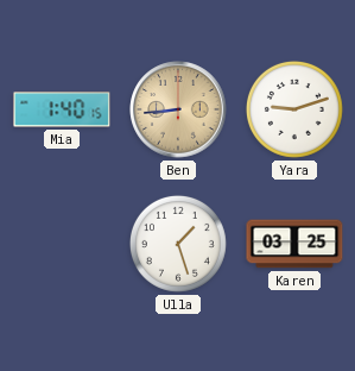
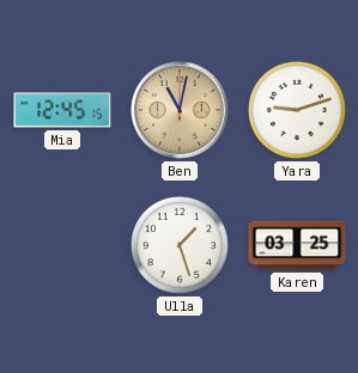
Mia: 1:40 -> 12:45
Ben: 8:44 -> 11:02
